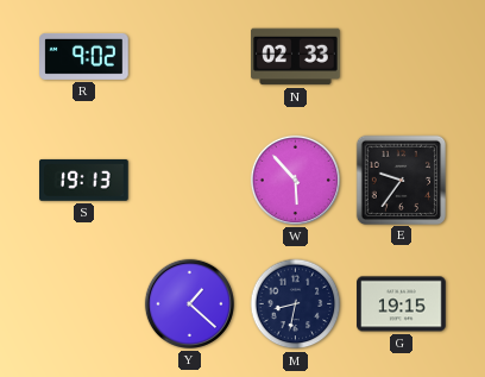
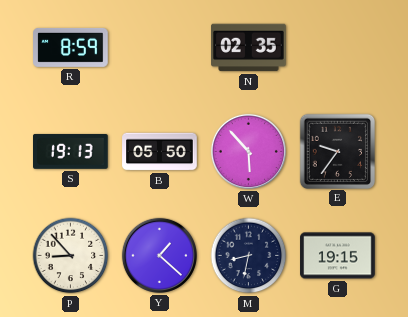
R: 9:02 -> 8:59
N: 02:33 -> 02:35
B: none -> 05:50
P: none -> 8:53
